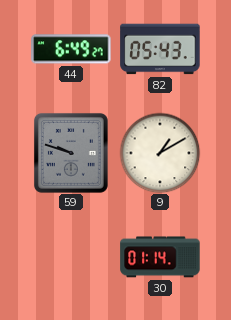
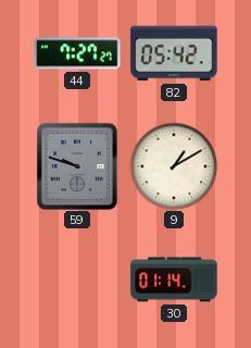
44: 6:49 -> 7:27
82: 05:43 -> 05:42
